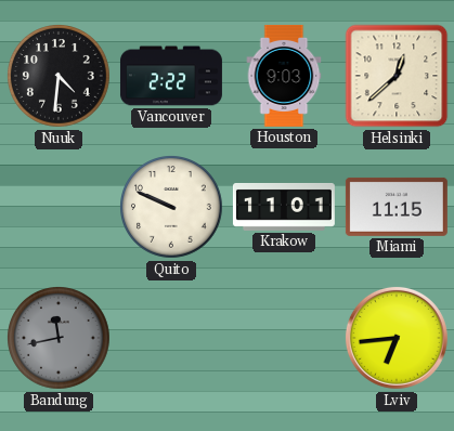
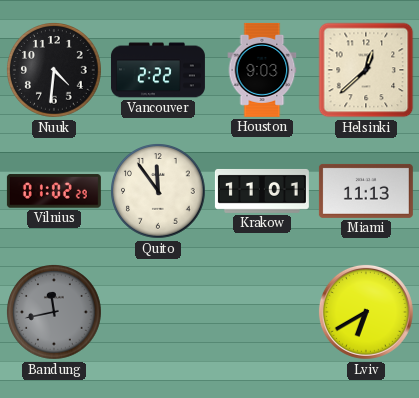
Vilnius: none -> 01:02
Quito: 9:49 -> 11:54
Miami: 11:15 -> 11:13
Lviv: 6:44 -> 6:40
